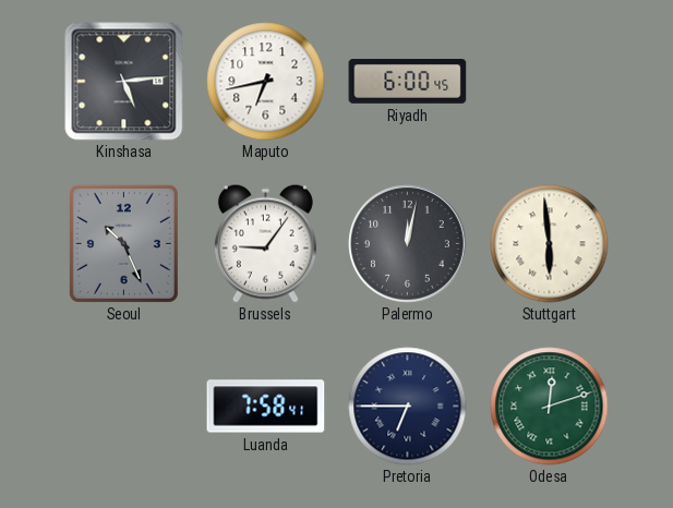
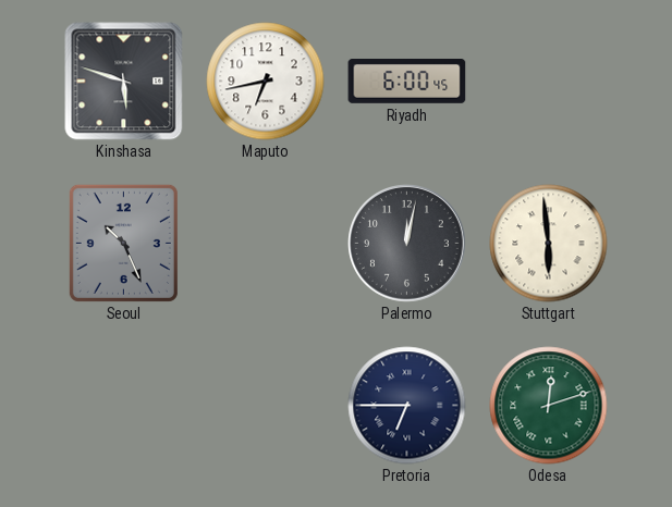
Kinshasa: 5:14 -> 5:48
Brussels: 9:06 -> none
Luanda: 7:58 -> none
